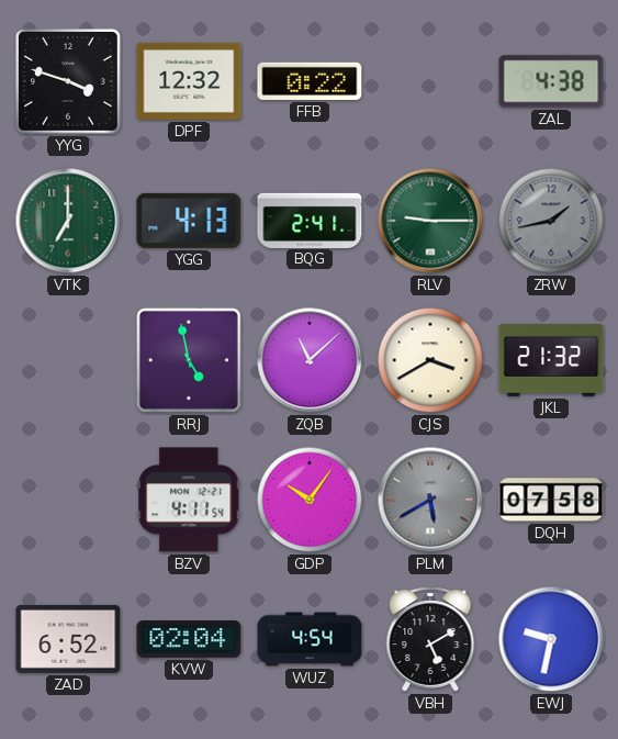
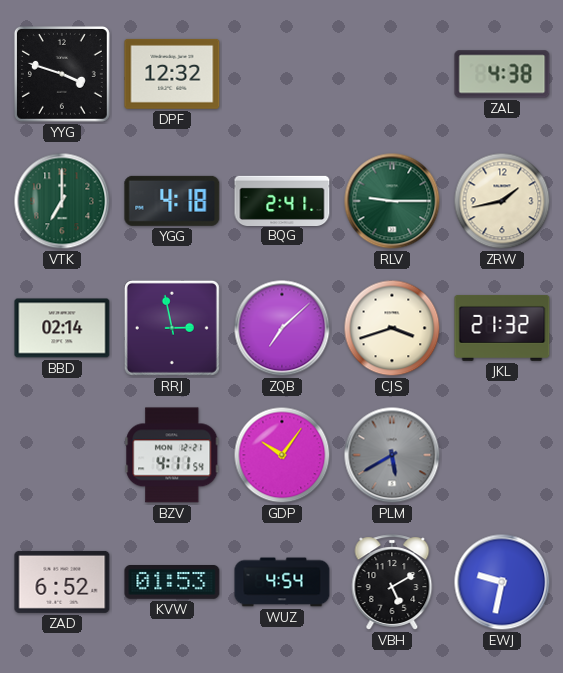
FFB: 0:22 -> none
YGG: 4:13 -> 4:18
ZRW dial: grey -> cream
BBD: none -> 02:14
RRJ: 4:58 -> 2:58
ZQB: 11:08 -> 7:08
CJS: 3:40 -> 3:42
DQH: 07:58 -> none
KVW: 02:04 -> 01:53
